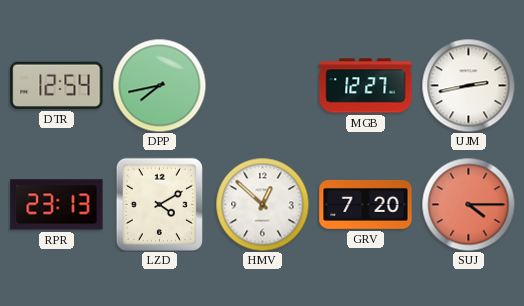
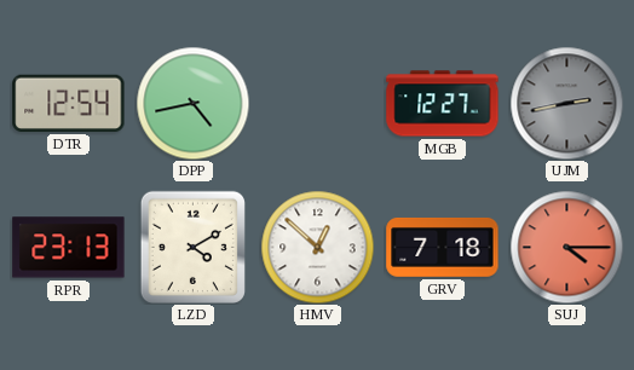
DPP: 7:43 -> 4:43
UJM dial: white -> grey
GRV: 7:20 -> 7:18
